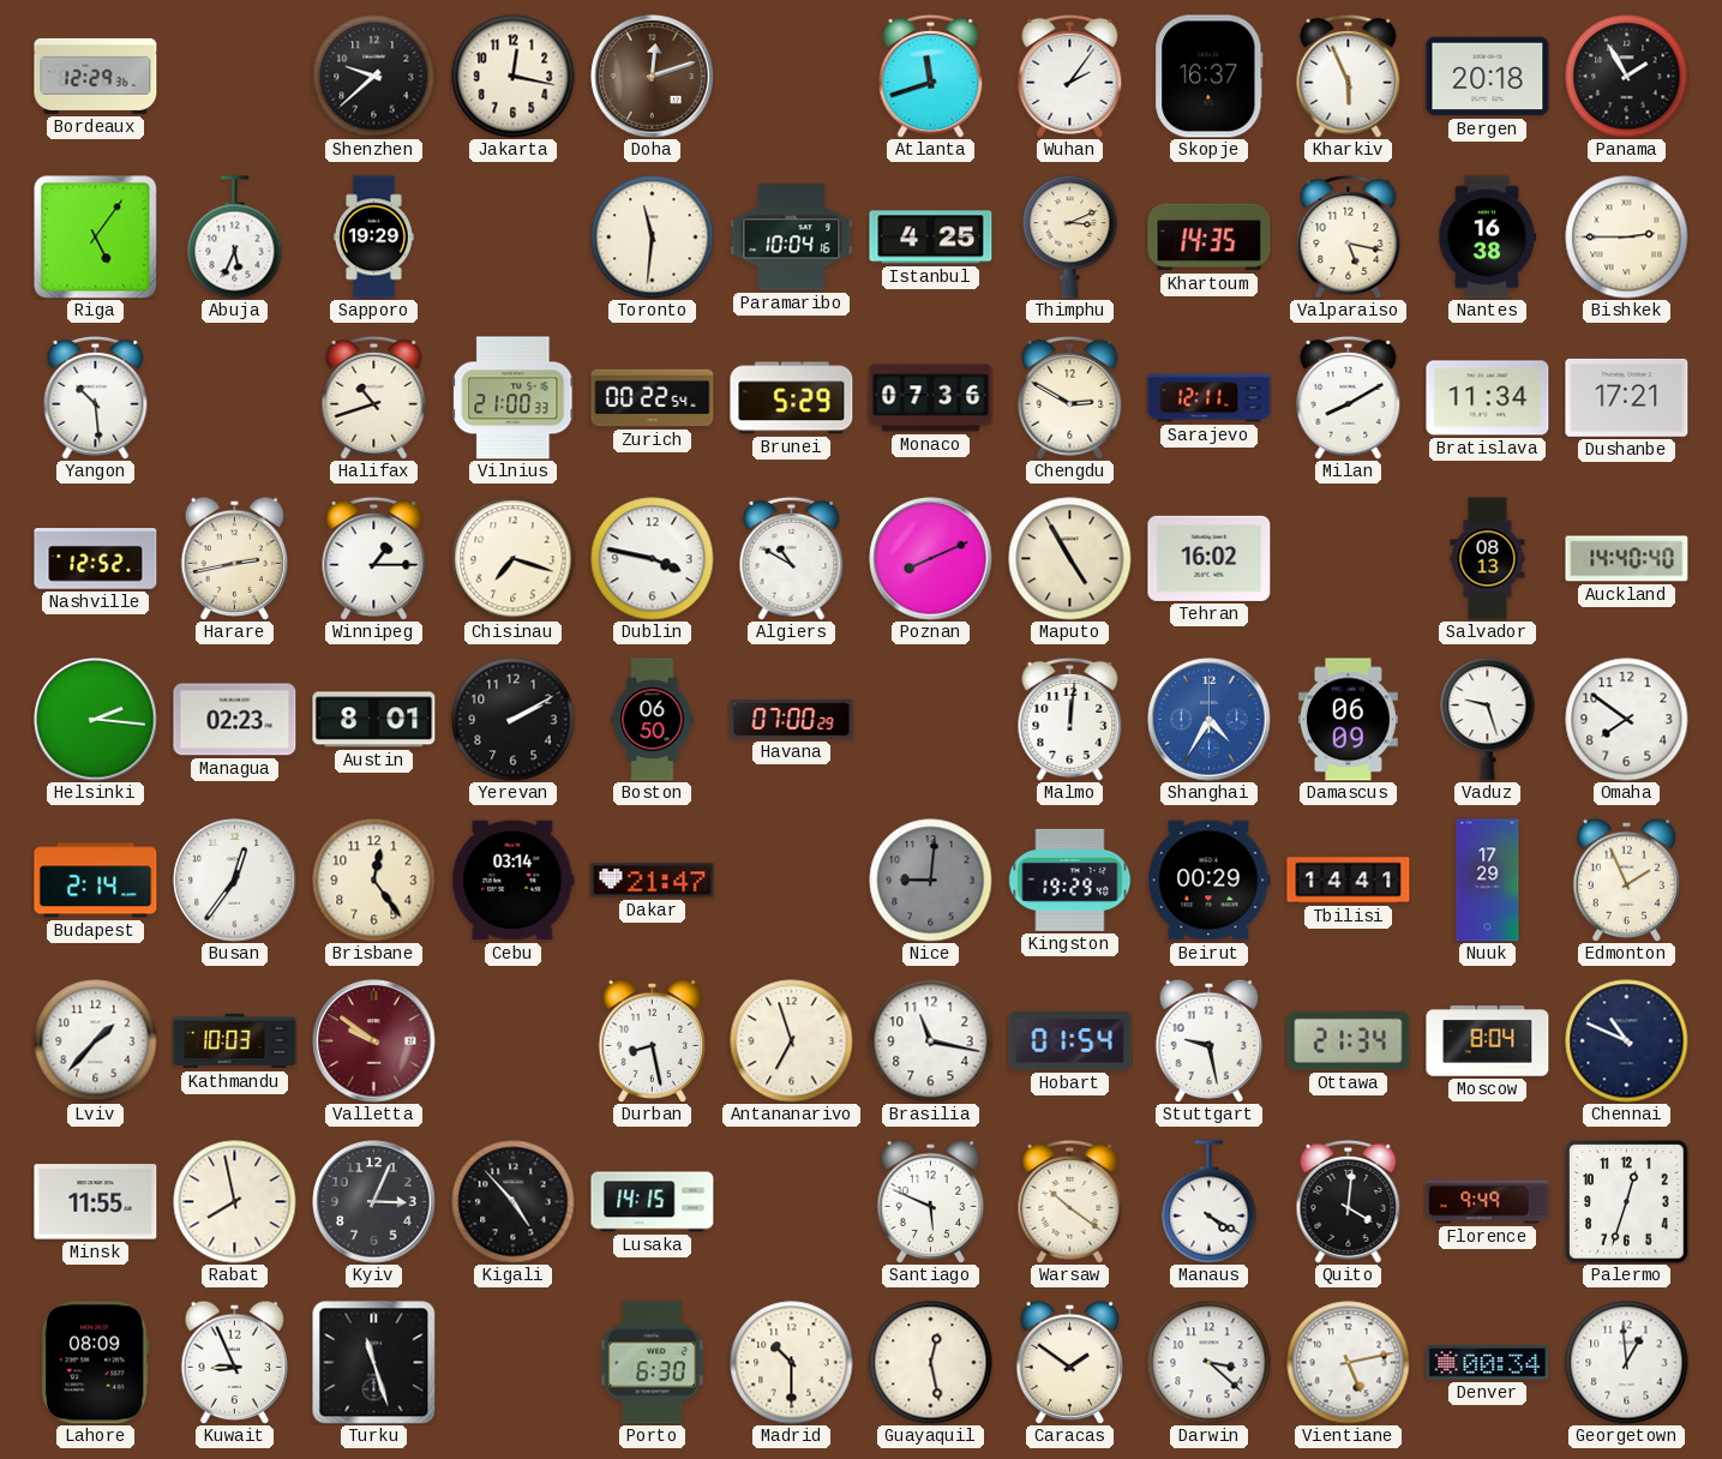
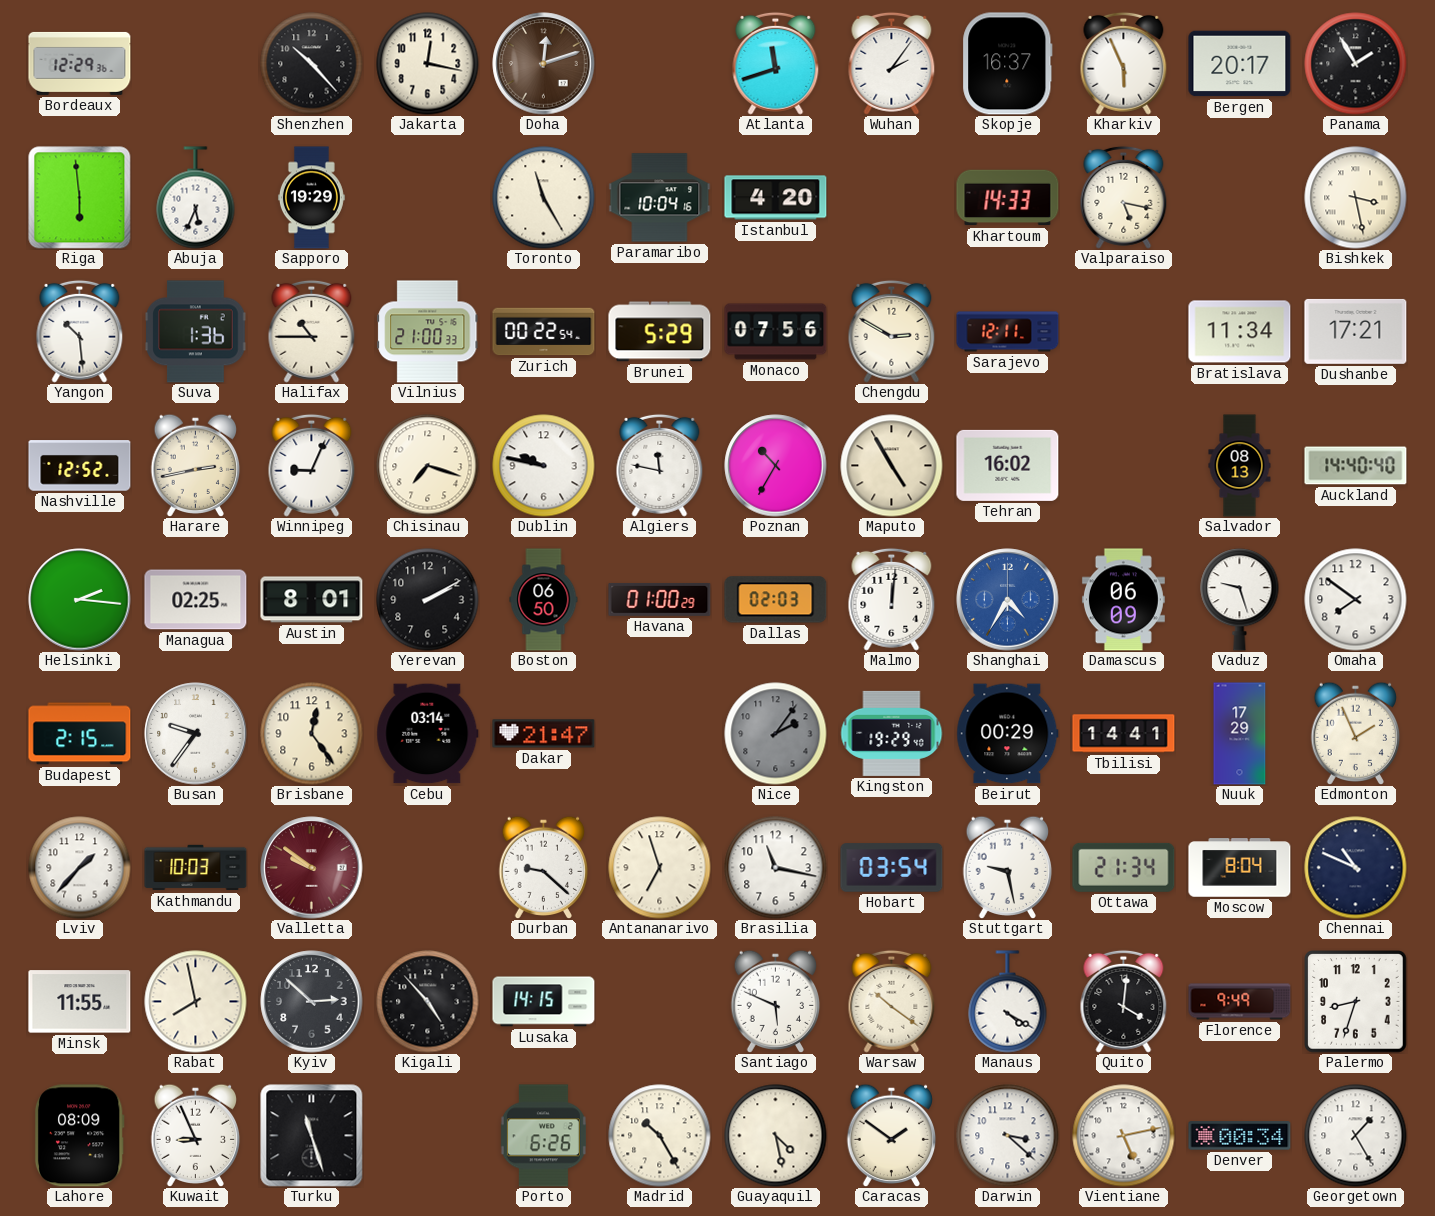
Shenzhen: 9:38 -> 10:23
Bergen: 20:18 -> 20:17
Riga: 5:06 -> 5:59
Toronto: 11:31 -> 11:25
Istanbul: 4:25 -> 4:20
Thimphu: 3:11 -> none
Khartoum: 14:35 -> 14:33
Nantes: 16:38 -> none
Bishkek: 2:45 -> 3:28
Suva: none -> 1:36
Halifax: 10:42 -> 10:45
Monaco: 07:36 -> 07:56
Milan: 8:10 -> none
Winnipeg: 1:15 -> 9:04
Dublin: 3:47 -> 9:47
Algiers: 10:50 -> 11:47
Poznan: 8:11 -> 10:35
Managua: 02:23 -> 02:25
Havana: 07:00 -> 01:00
Dallas: none -> 02:03
Budapest: 2:14 -> 2:15
Busan: 12:36 -> 9:36
Nice: 9:01 -> 2:06
Durban: 8:28 -> 9:22
Hobart: 01:54 -> 03:54
Kyiv: 3:04 -> 2:52
Palermo: 12:33 -> 8:33
Porto: 6:30 -> 6:26
Madrid: 10:30 -> 10:25
Guayaquil: 12:28 -> 4:28
Georgetown: 12:59 -> 1:25
